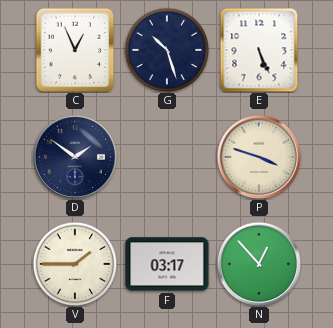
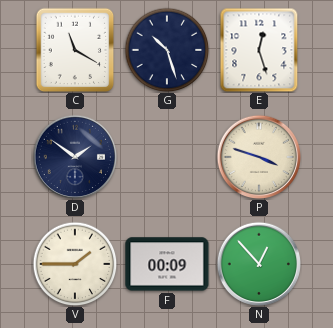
C: 12:56 -> 11:20
E: 5:26 -> 12:27
F: 03:17 -> 00:09
